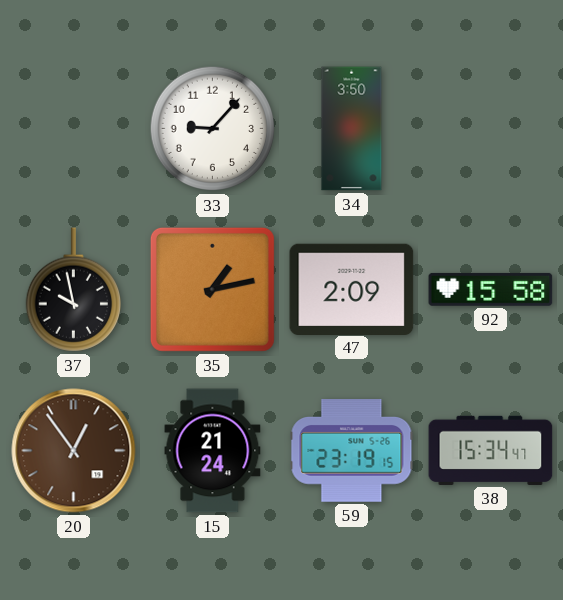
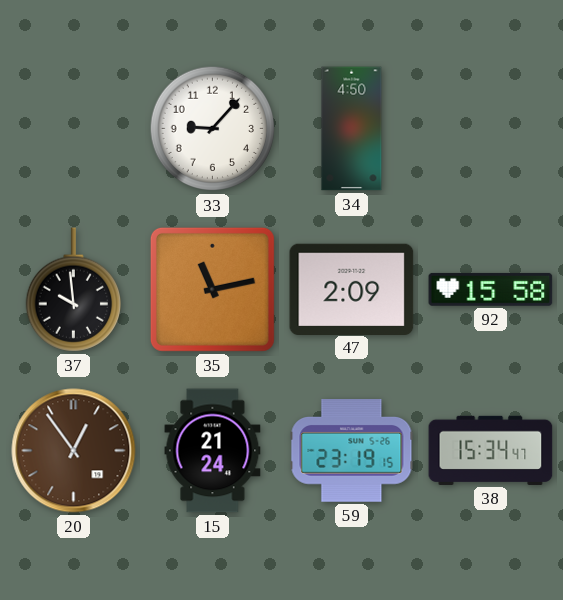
34: 3:50 -> 4:50
37: 9:58 -> 9:59
35: 1:13 -> 11:13
